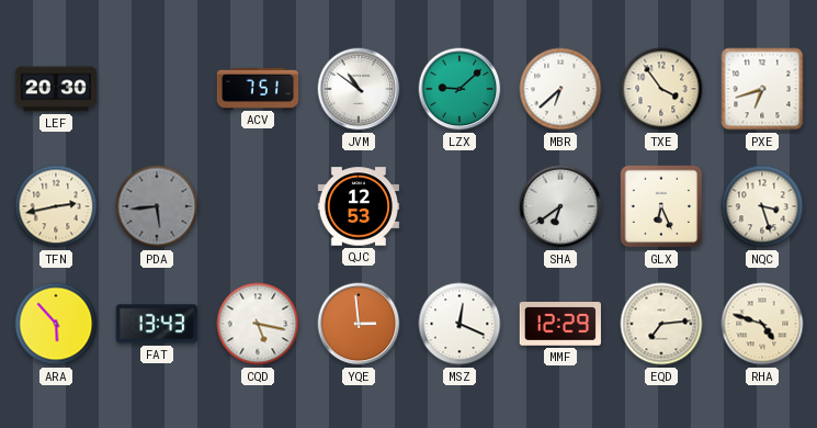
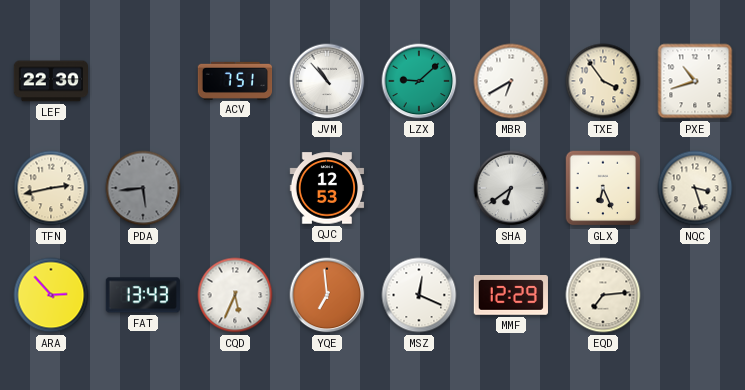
LEF: 20:30 -> 22:30
JVM: 10:51 -> 10:53
MBR: 6:38 -> 6:40
PXE: 6:42 -> 10:42
ARA: 5:53 -> 2:53
CQD: 5:17 -> 5:34
YQE: 2:59 -> 6:59
RHA: 4:48 -> none
